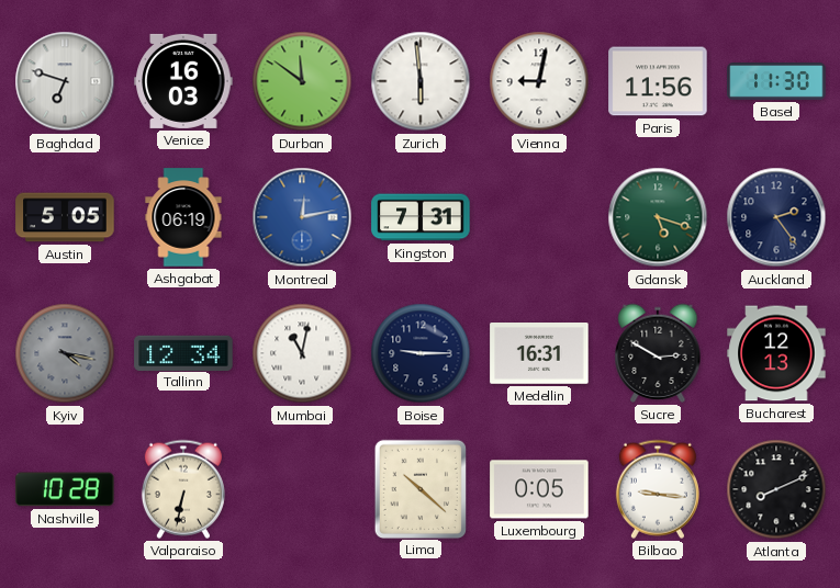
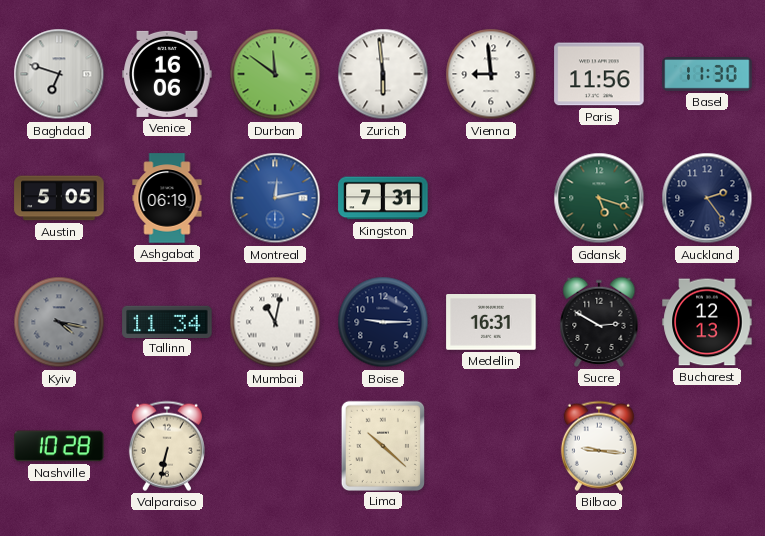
Venice: 16:03 -> 16:06
Vienna: 9:02 -> 8:59
Tallinn: 12:34 -> 11:34
Luxembourg: 0:05 -> none
Atlanta: 8:11 -> none
